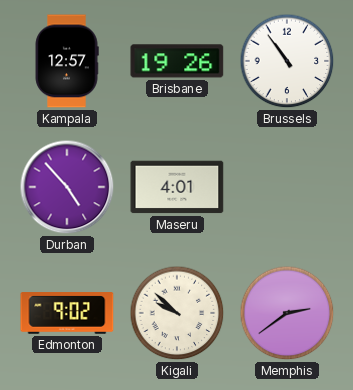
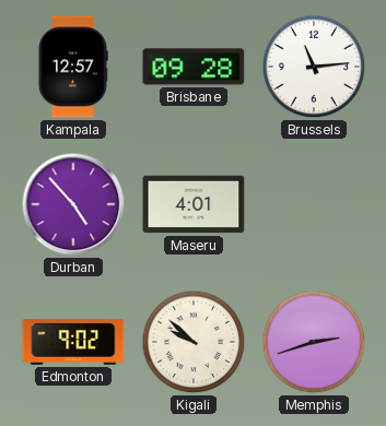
Brisbane: 19:26 -> 09:28
Brussels: 10:54 -> 11:14
Memphis: 2:39 -> 2:42
